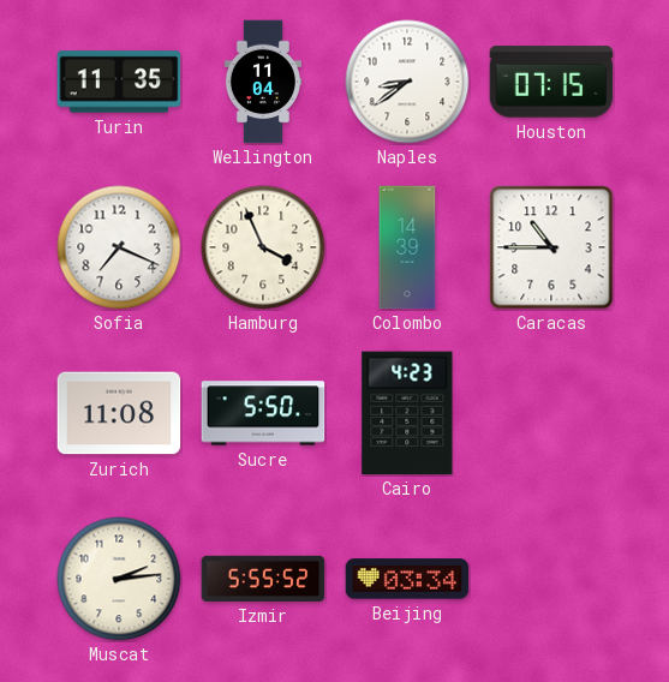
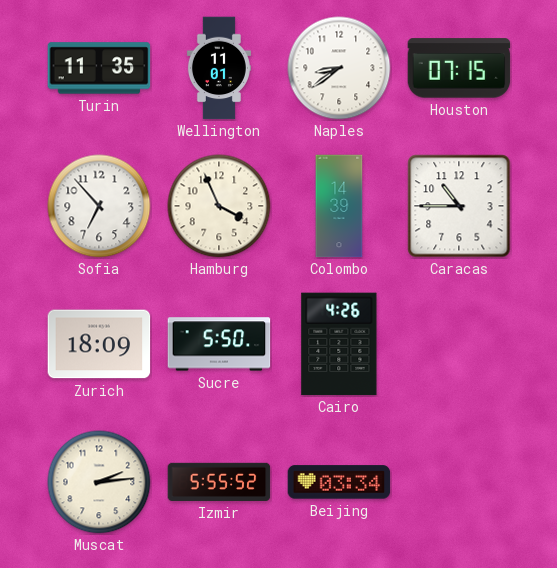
Wellington: 11:04 -> 11:01
Sofia: 7:19 -> 6:53
Zurich: 11:08 -> 18:09
Cairo: 4:23 -> 4:26
